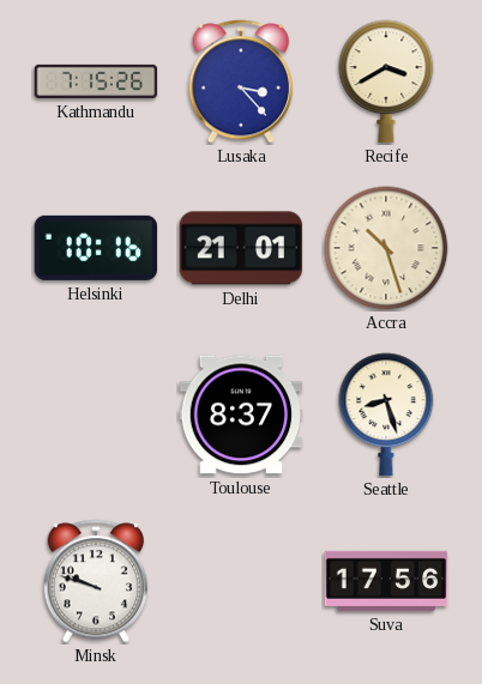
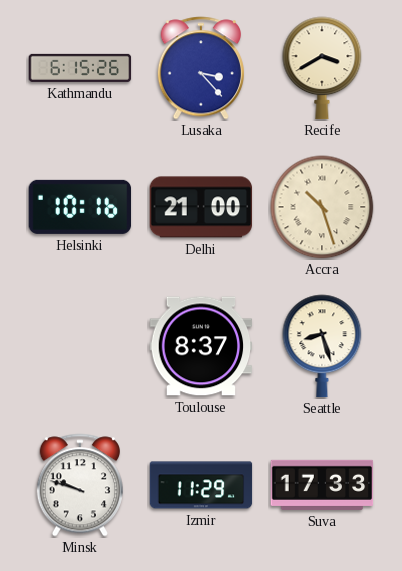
Kathmandu: 7:15 -> 6:15
Delhi: 21:01 -> 21:00
Izmir: none -> 11:29
Suva: 17:56 -> 17:33
